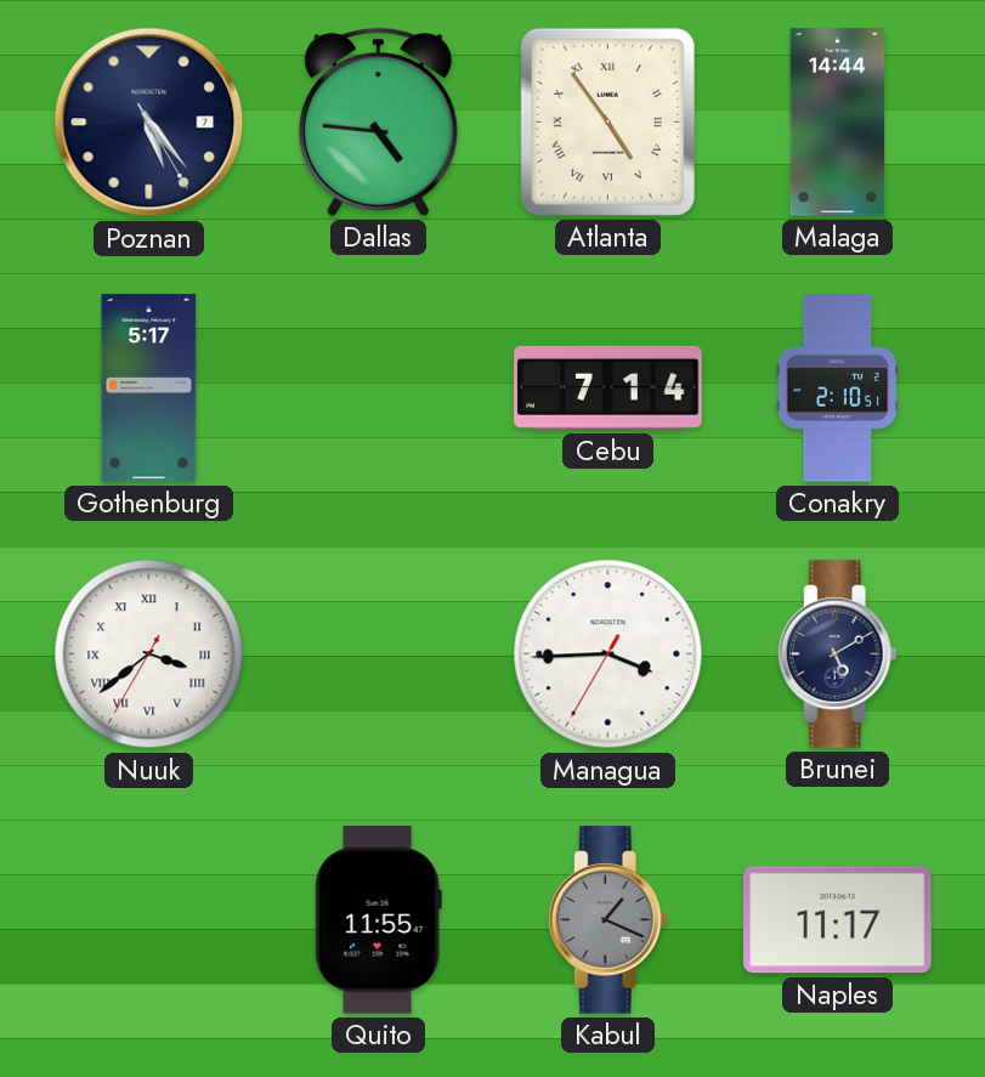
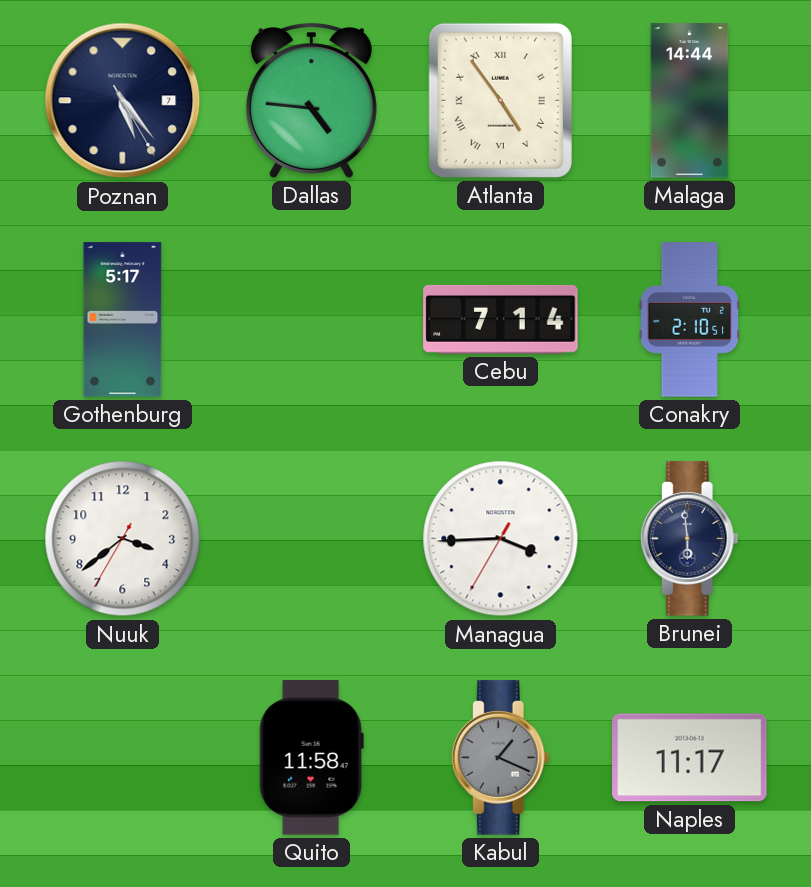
Nuuk numerals: Roman -> Arabic
Brunei: 5:10 -> 5:59
Quito: 11:55 -> 11:58
